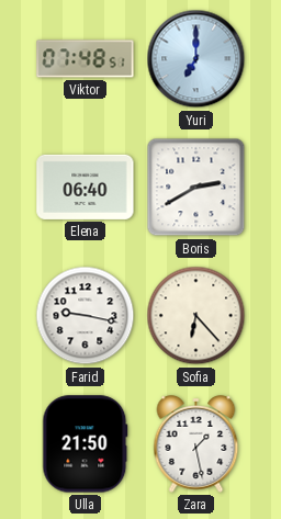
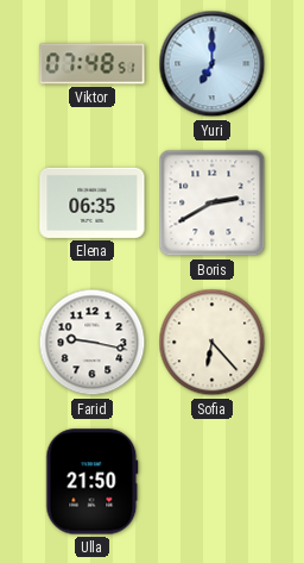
Elena: 06:40 -> 06:35
Zara: 1:28 -> none
